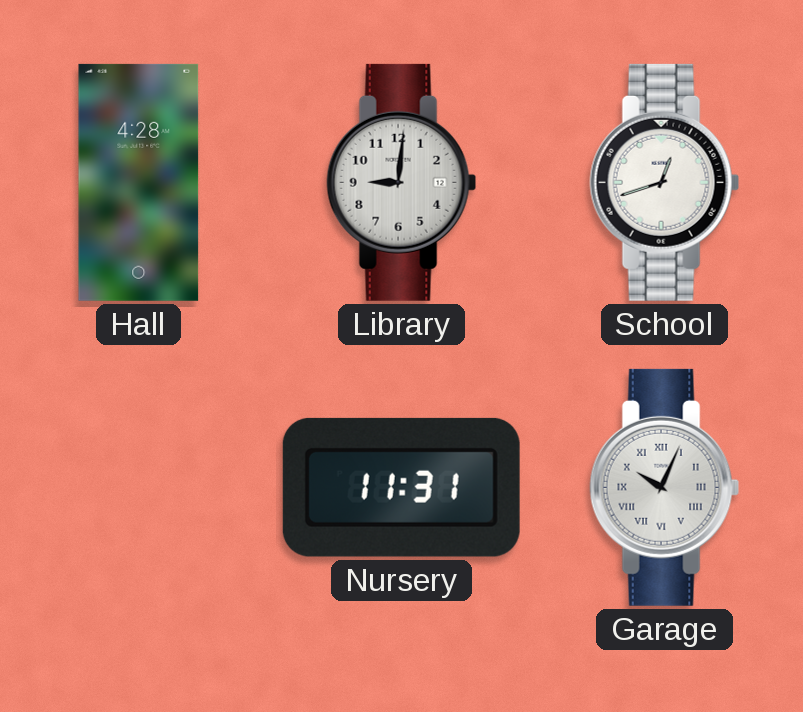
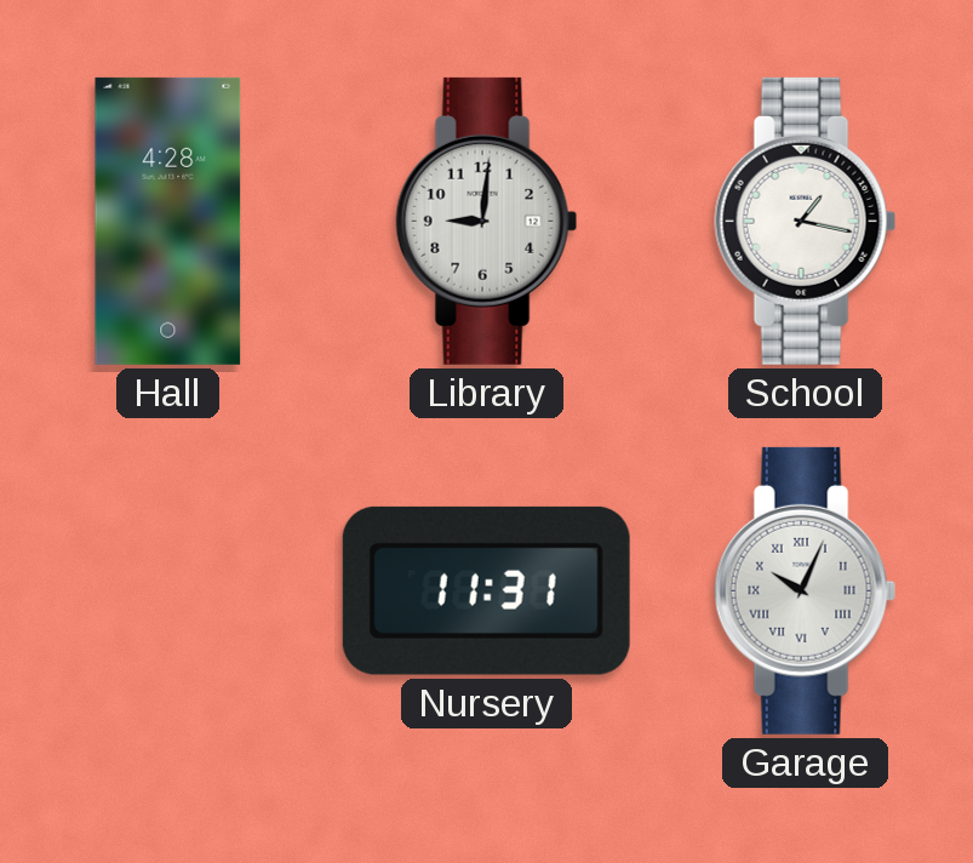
School: 12:42 -> 1:17
